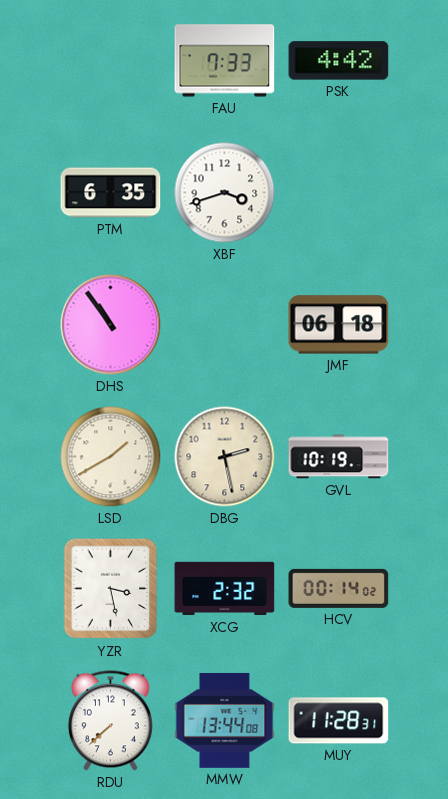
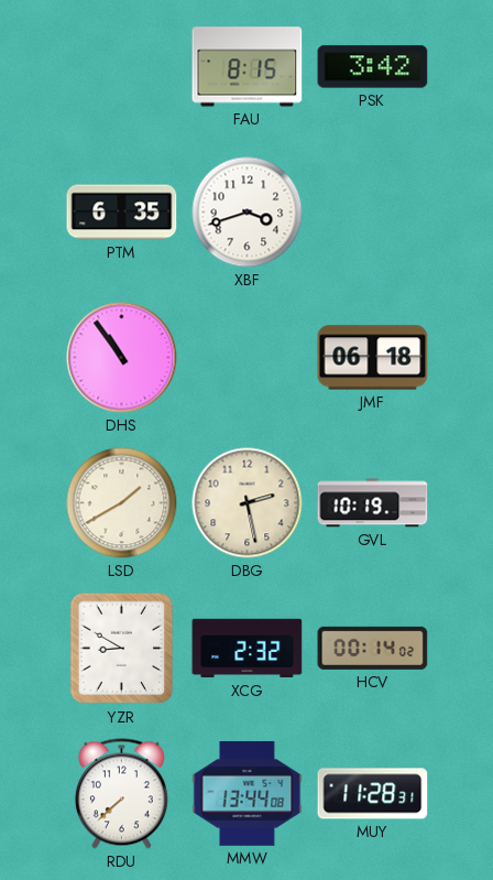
FAU: 7:33 -> 8:15
PSK: 4:42 -> 3:42
YZR: 3:28 -> 8:50
